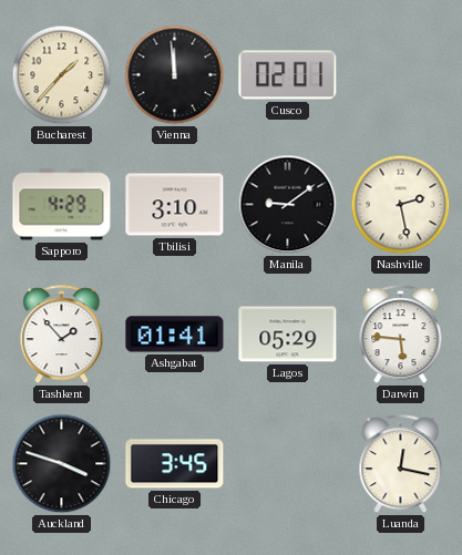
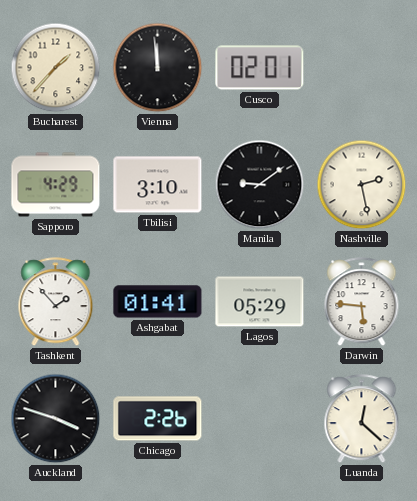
Chicago: 3:45 -> 2:26
Luanda: 12:17 -> 12:22
